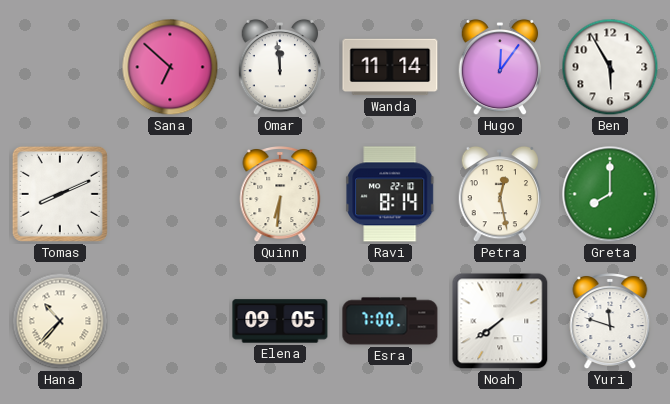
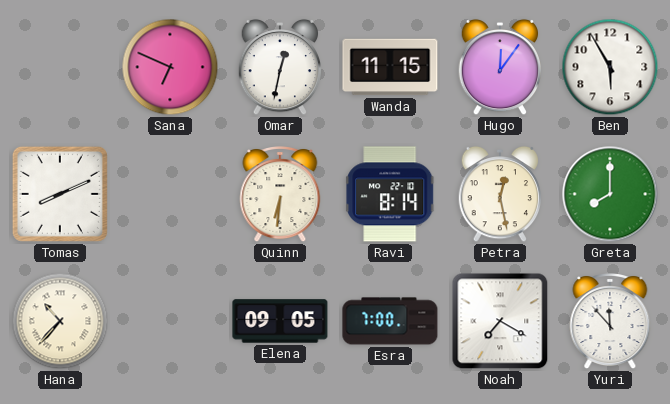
Sana: 6:52 -> 6:49
Omar: 11:59 -> 12:32
Wanda: 11:14 -> 11:15
Noah: 7:39 -> 7:20
Yuri: 11:48 -> 11:53
